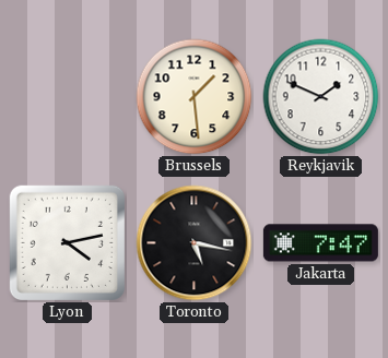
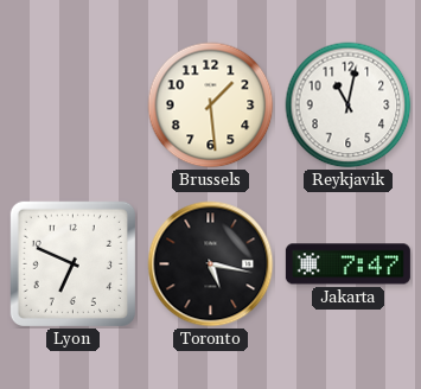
Reykjavik: 1:49 -> 11:02
Lyon: 4:13 -> 6:49
